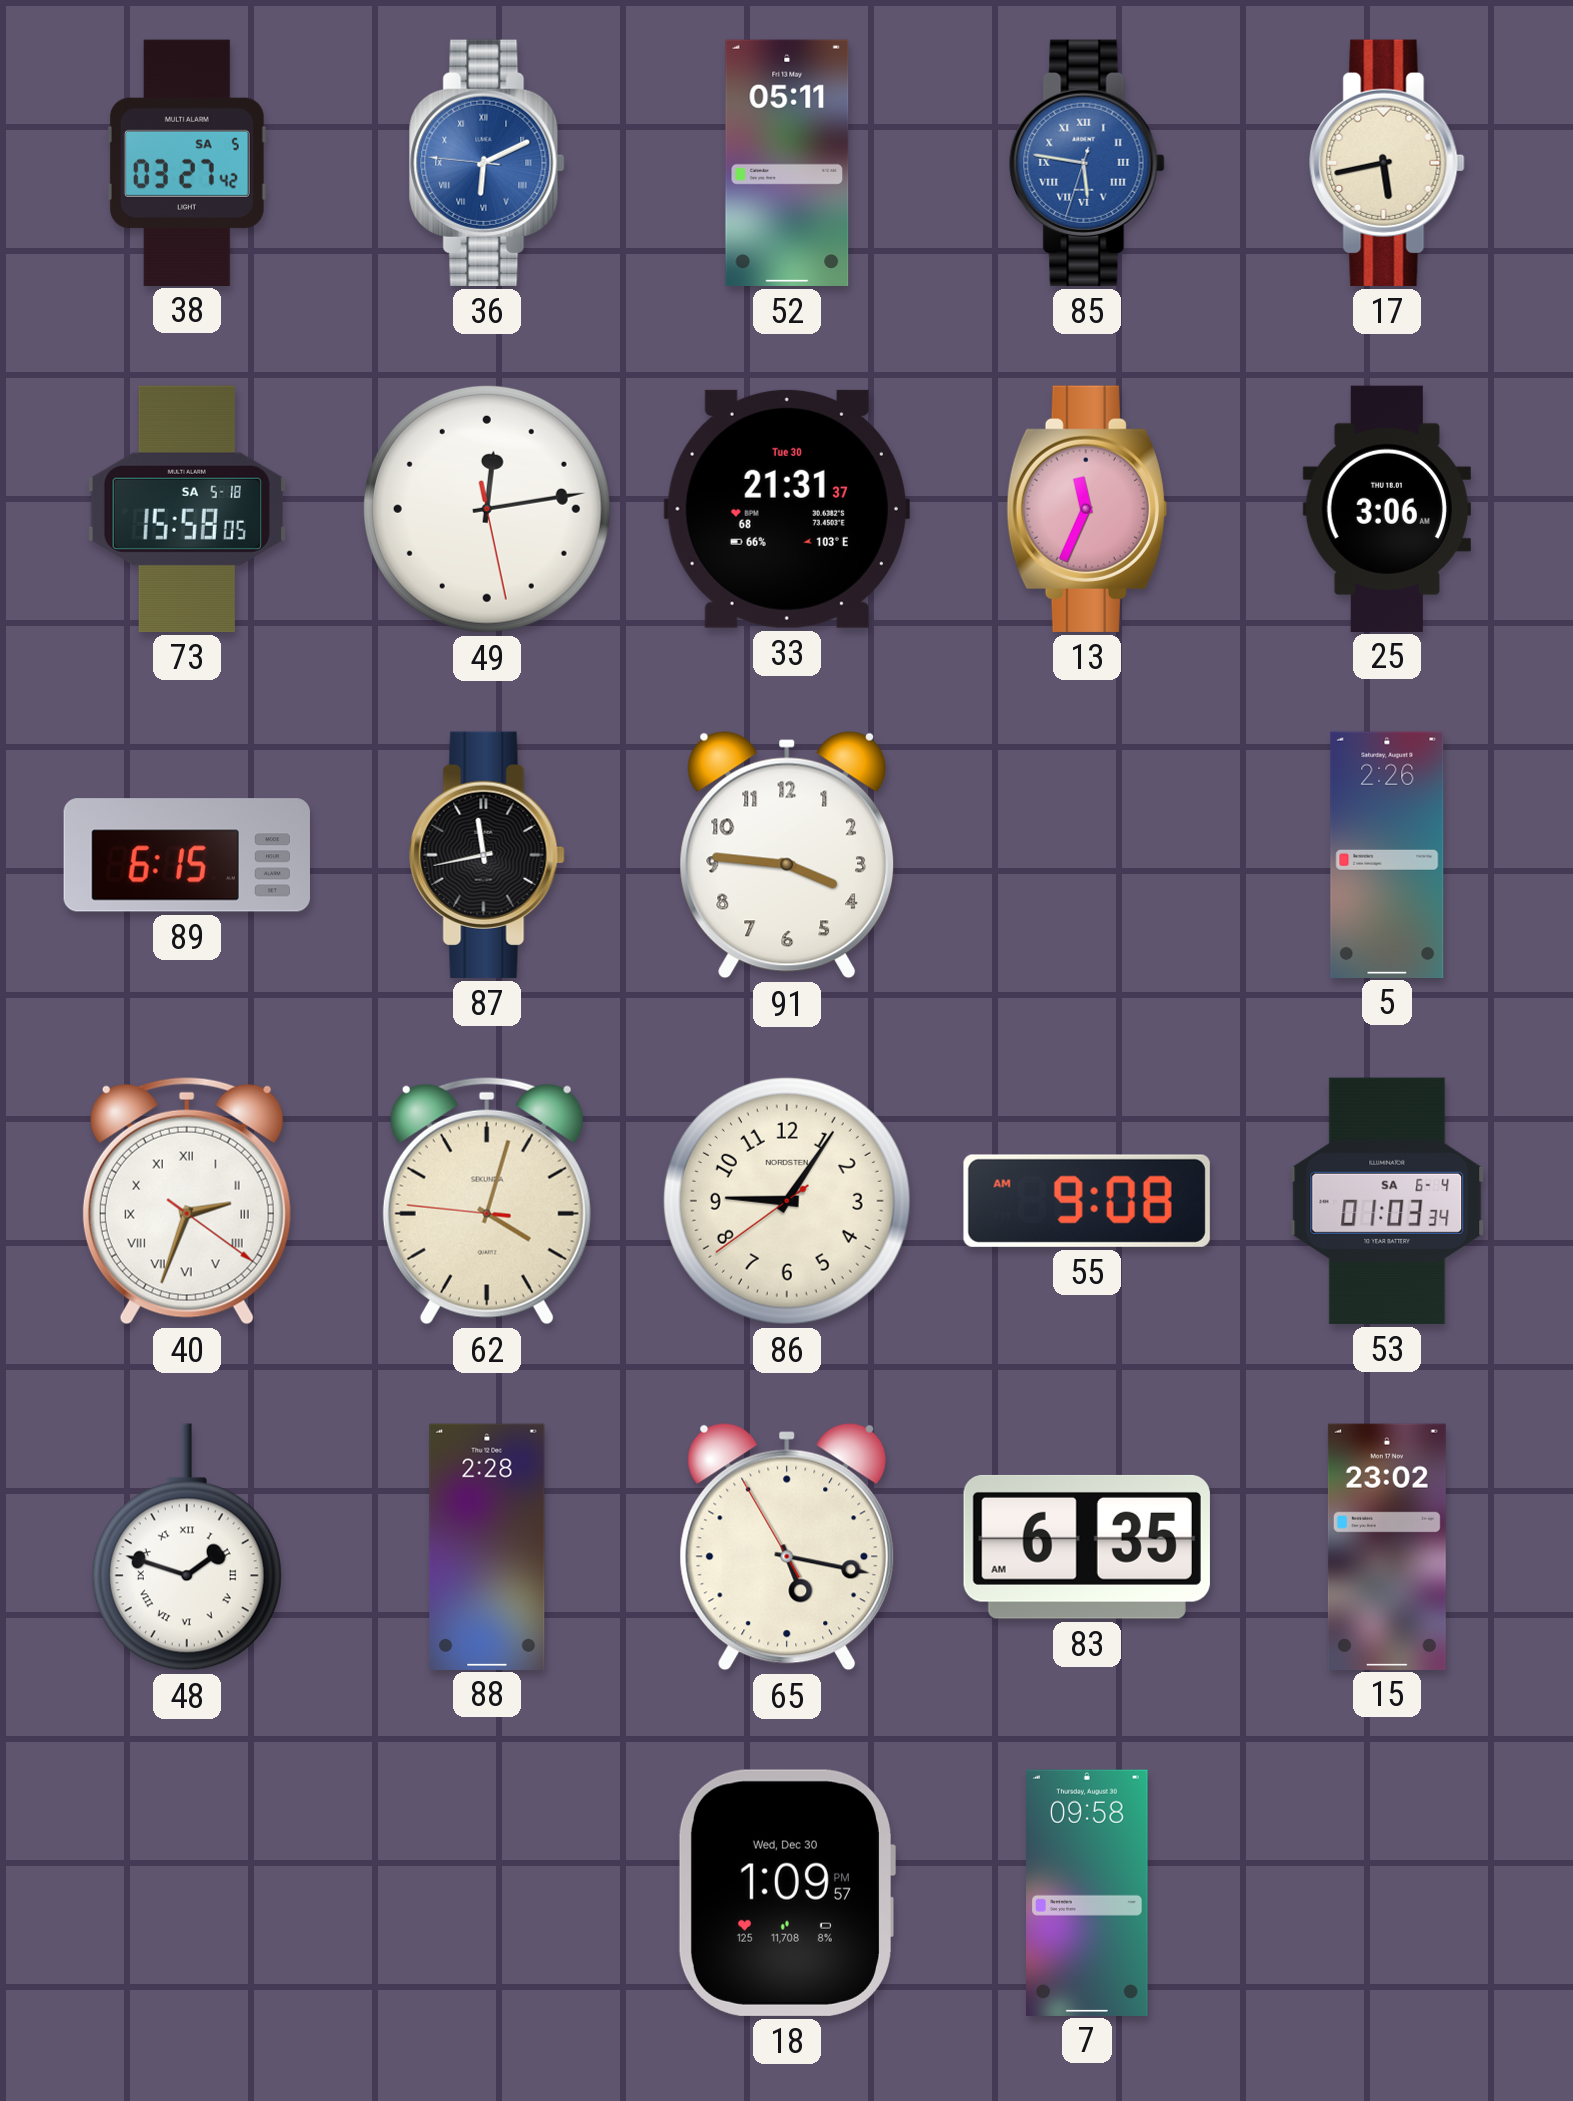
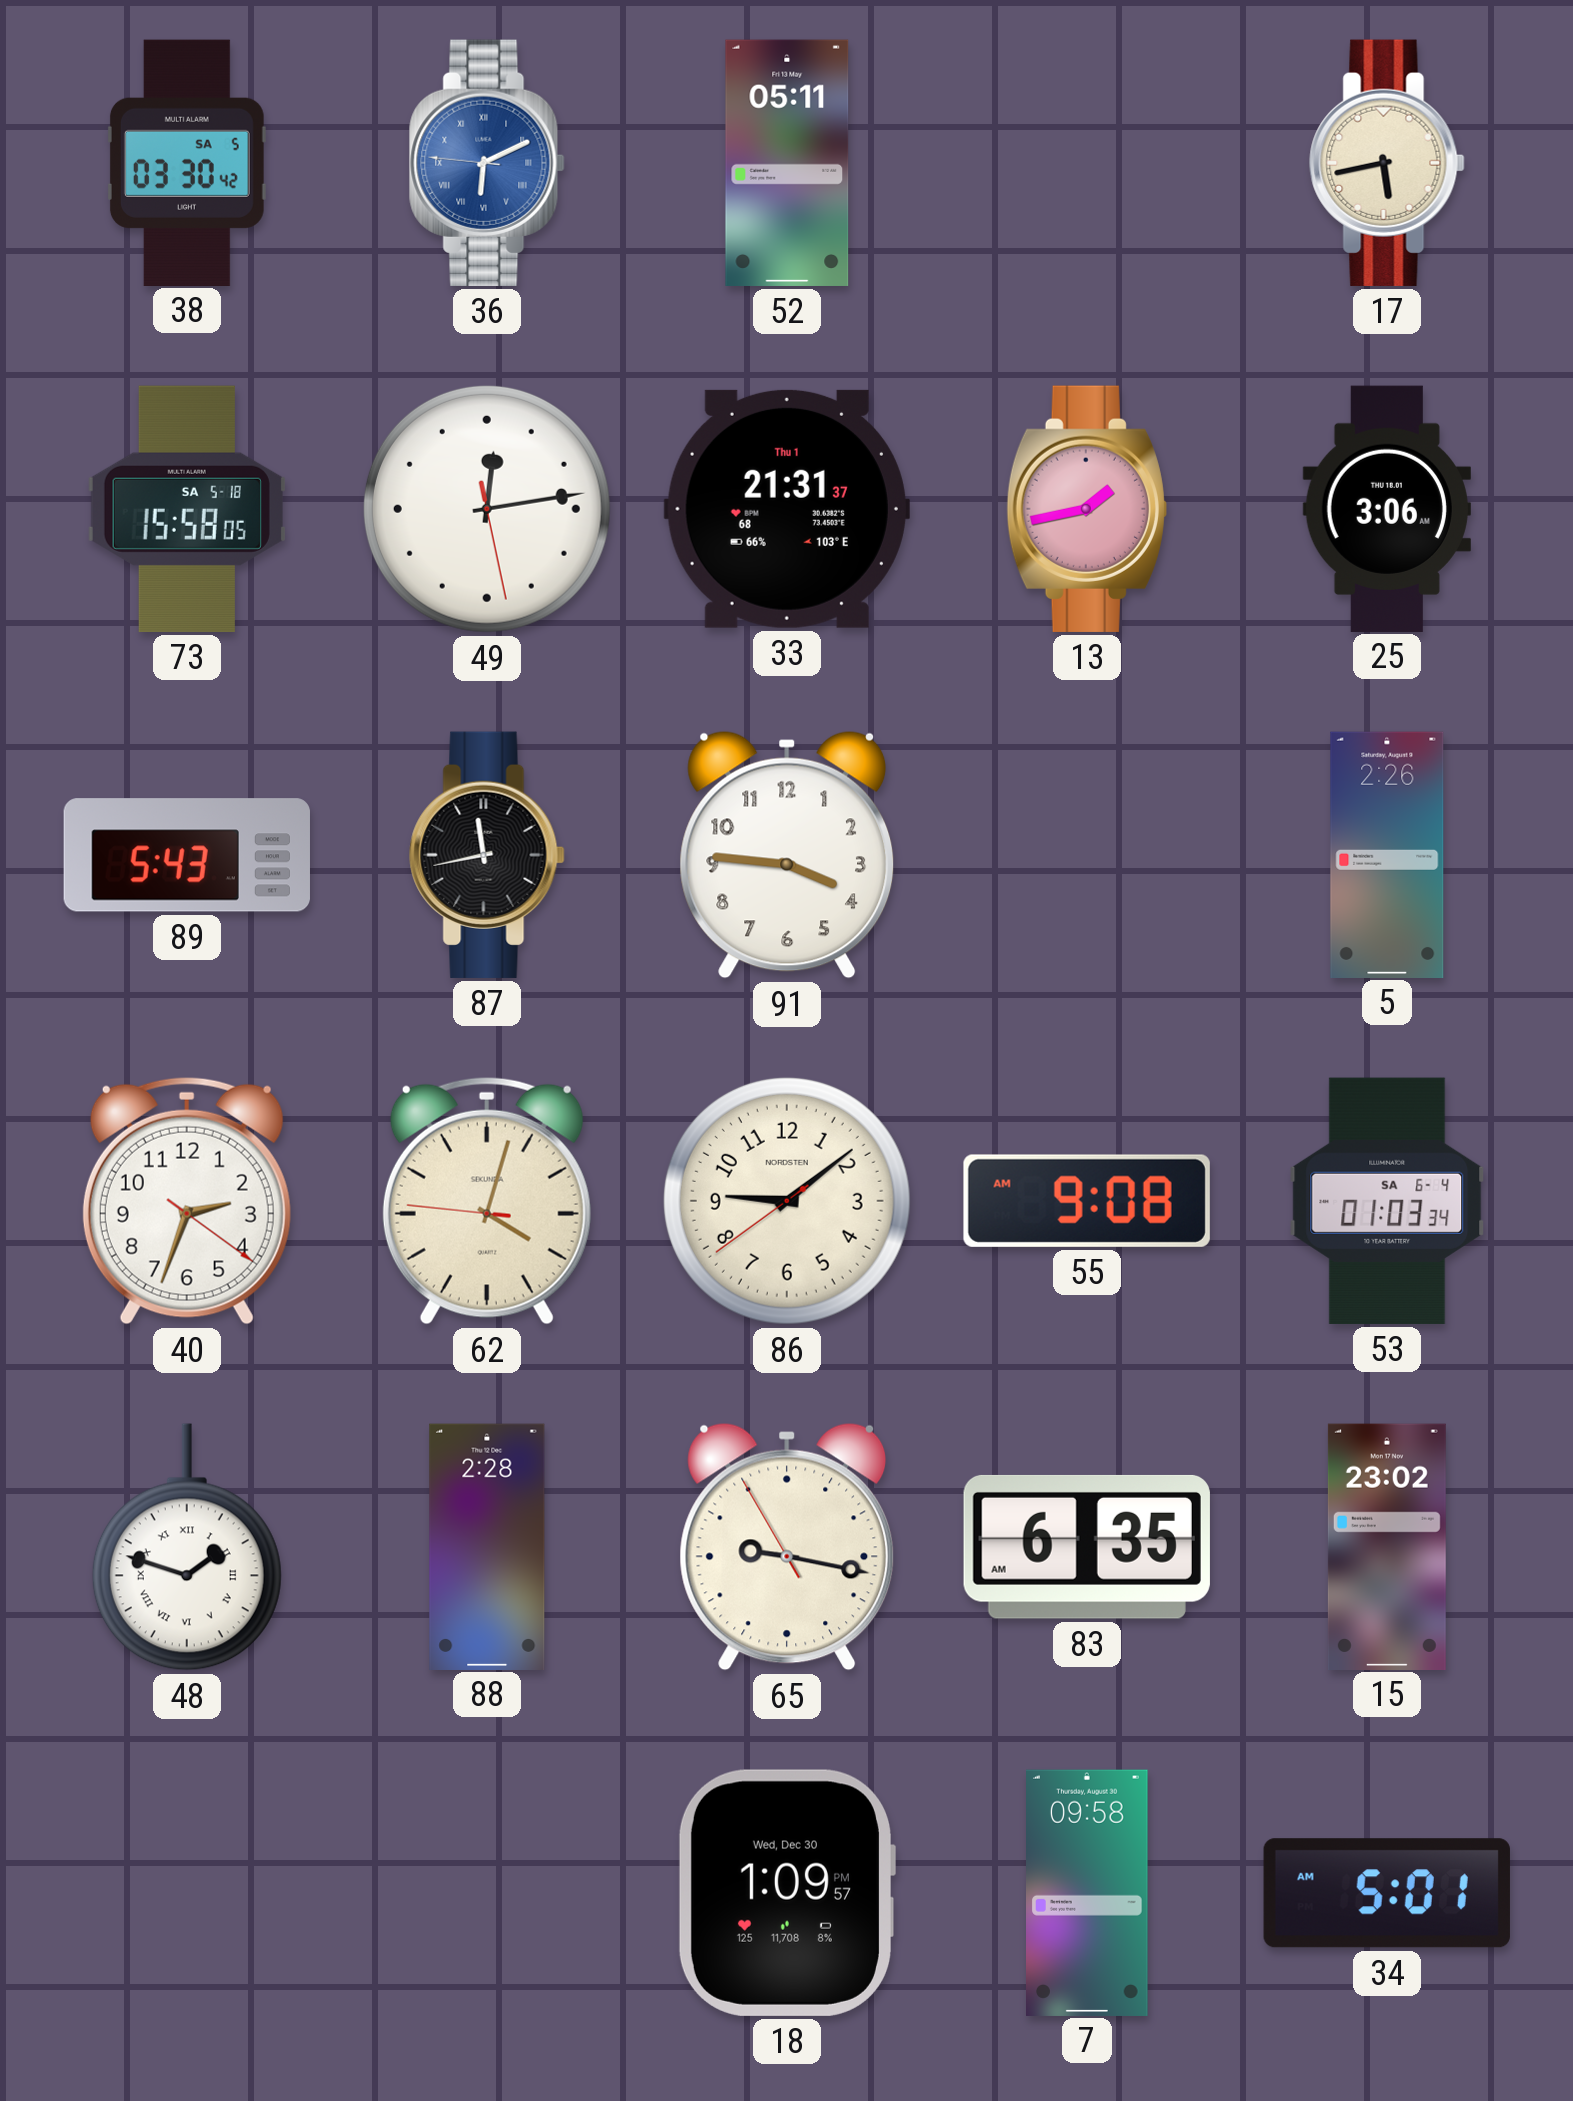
38: 03:27 -> 03:30
85: 5:46 -> none
33 date: Tue 30 -> Thu 1
13: 11:34 -> 1:43
89: 6:15 -> 5:43
40 numerals: Roman -> Arabic
86: 9:05 -> 9:08
65: 5:16 -> 9:16
34: none -> 5:01
